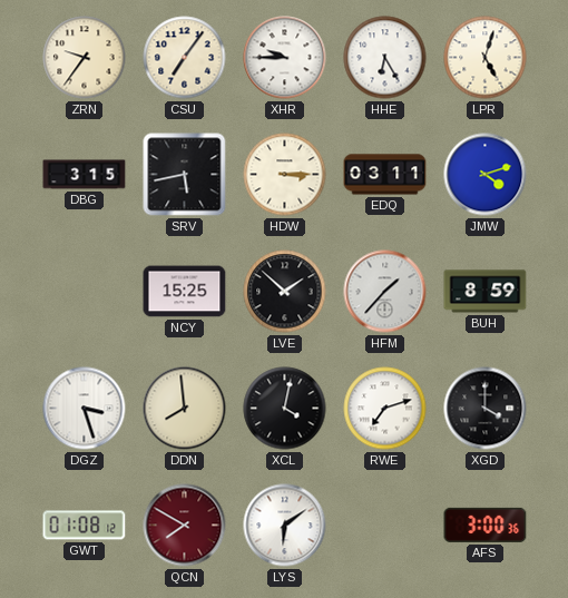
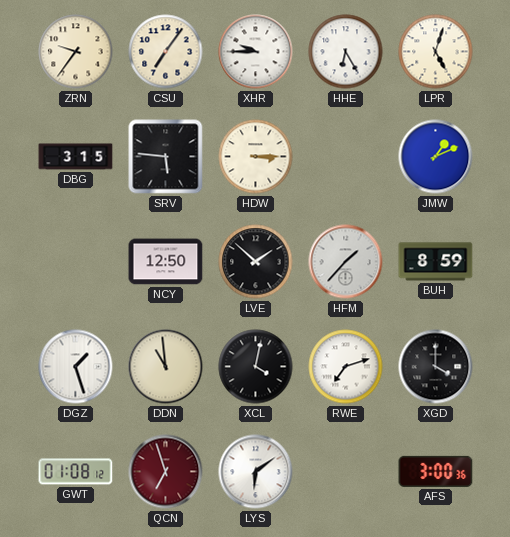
SRV: 5:43 -> 5:46
EDQ: 03:11 -> none
JMW: 4:12 -> 1:11
NCY: 15:25 -> 12:50
DGZ: 3:27 -> 1:27
DDN: 7:59 -> 10:59
QCN: 7:50 -> 6:57
